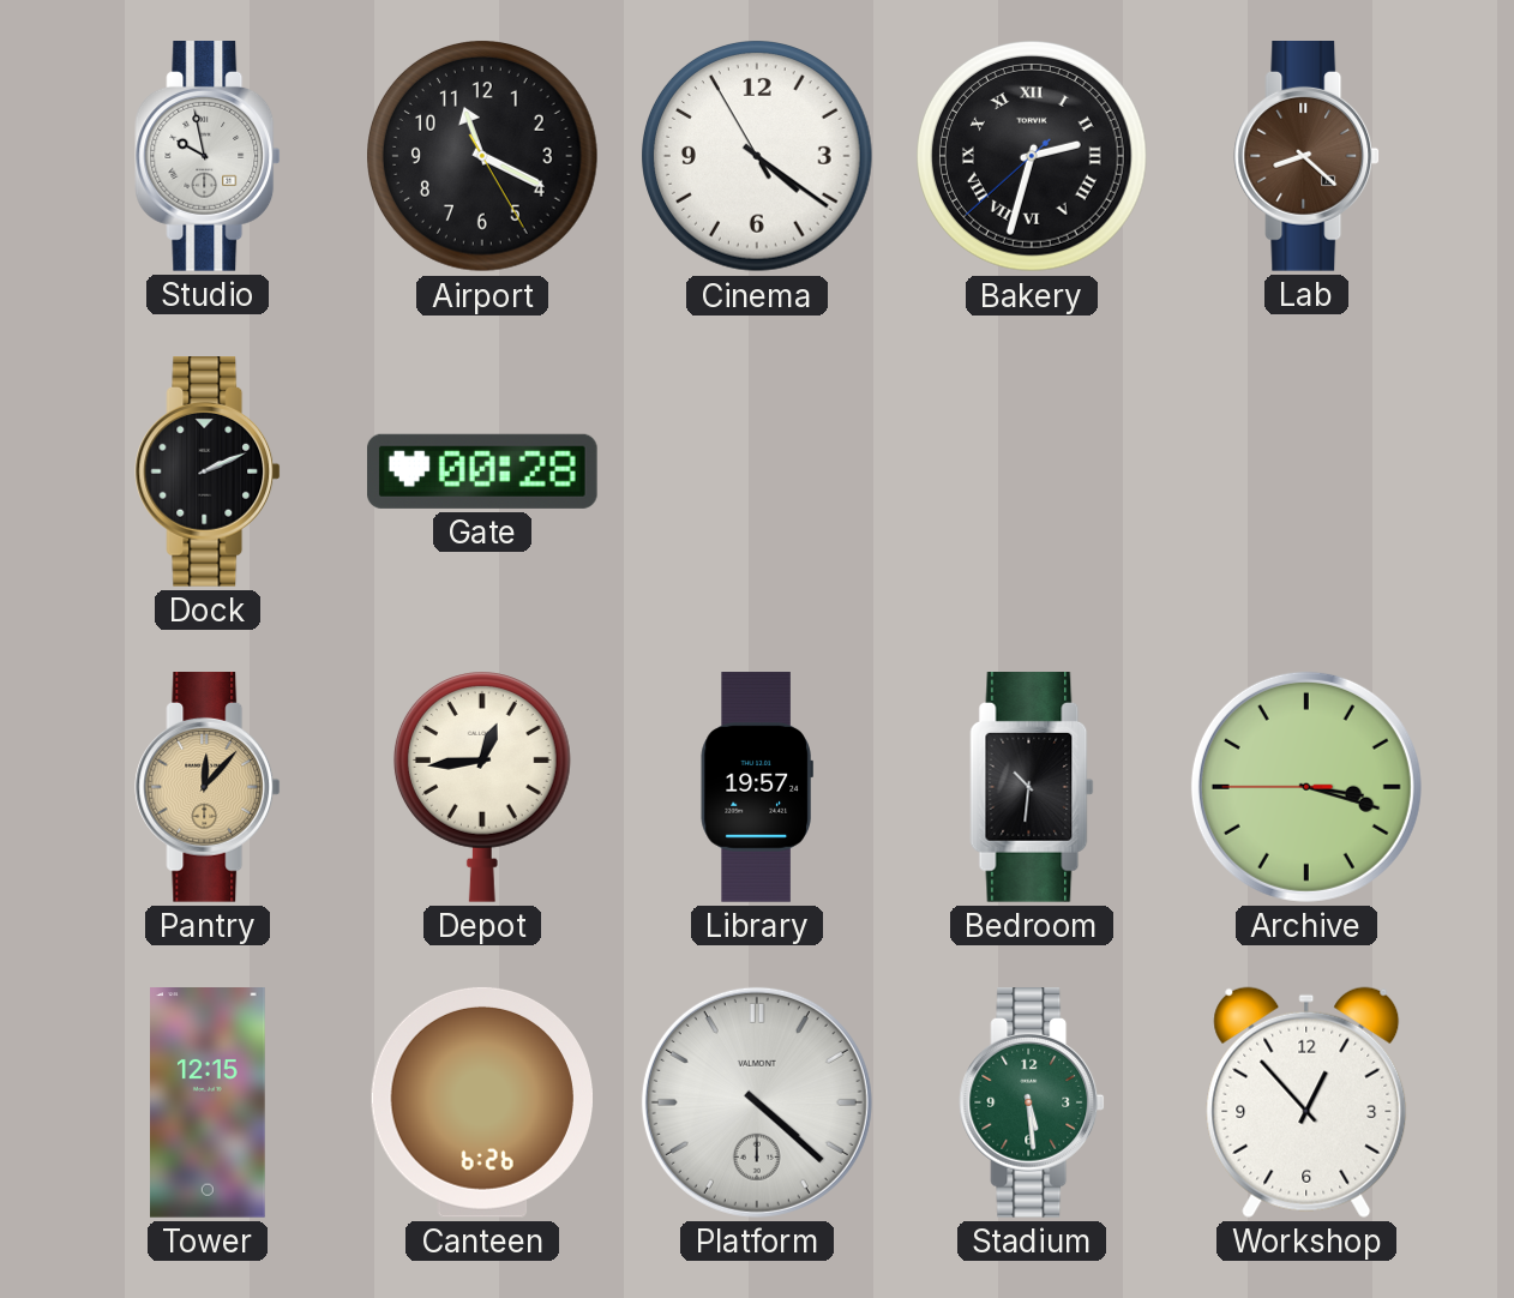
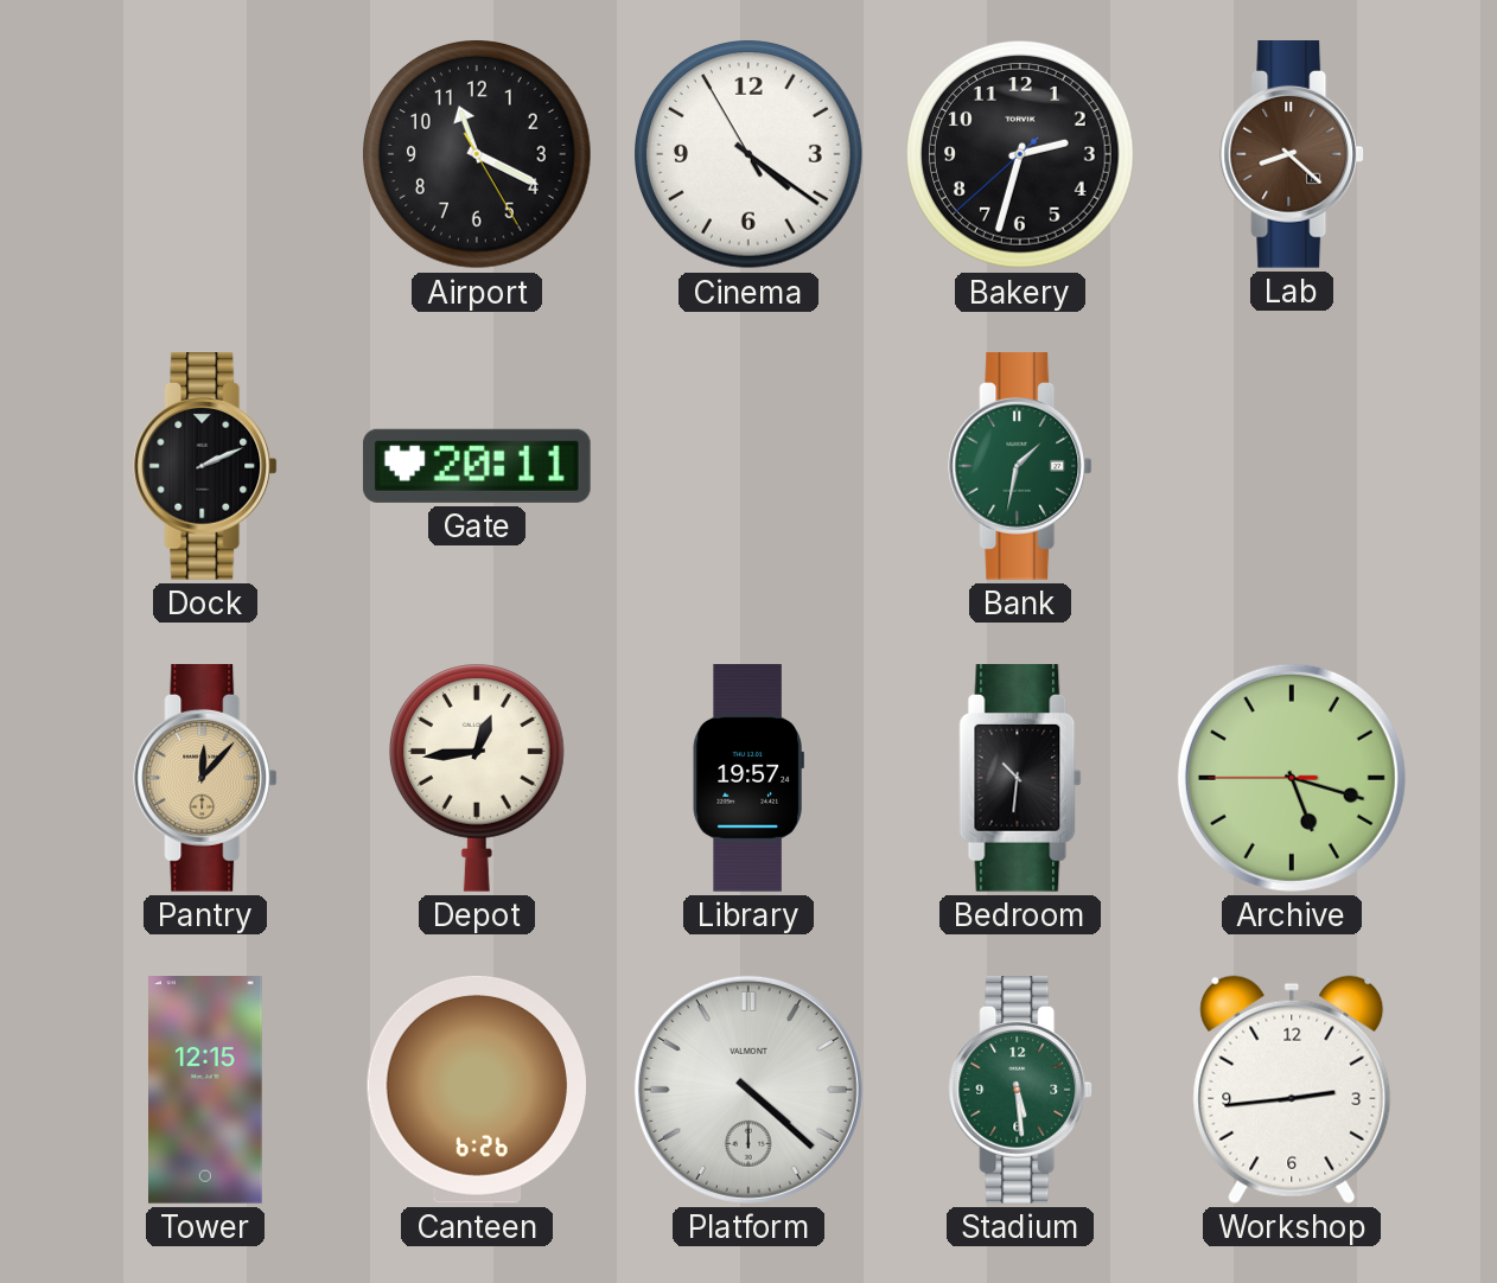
Studio: 9:58 -> none
Bakery numerals: Roman -> Arabic
Gate: 00:28 -> 20:11
Bank: none -> 1:32
Archive: 3:17 -> 5:17
Workshop: 12:53 -> 2:44
